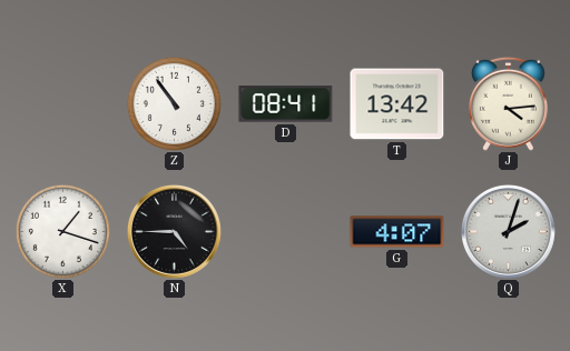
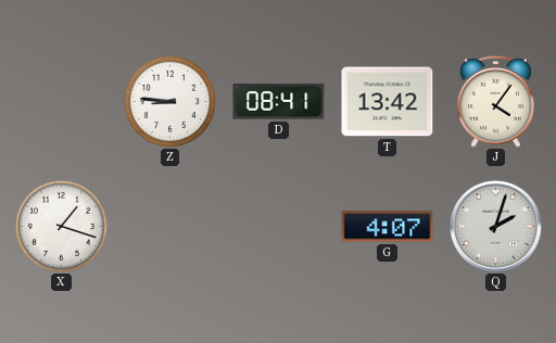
Z: 10:54 -> 8:46
J: 4:14 -> 4:06
N: 4:45 -> none
